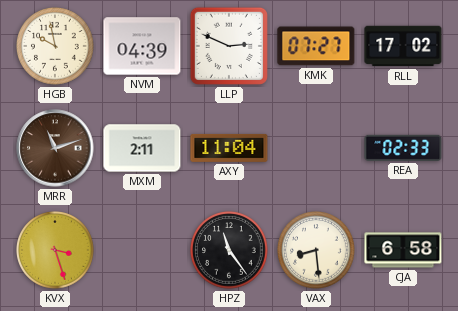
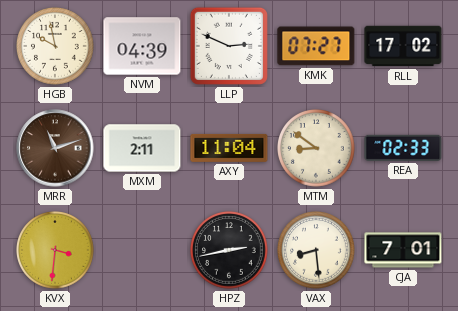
MTM: none -> 8:51
KVX: 3:27 -> 3:31
HPZ: 11:24 -> 2:43
CJA: 6:58 -> 7:01
